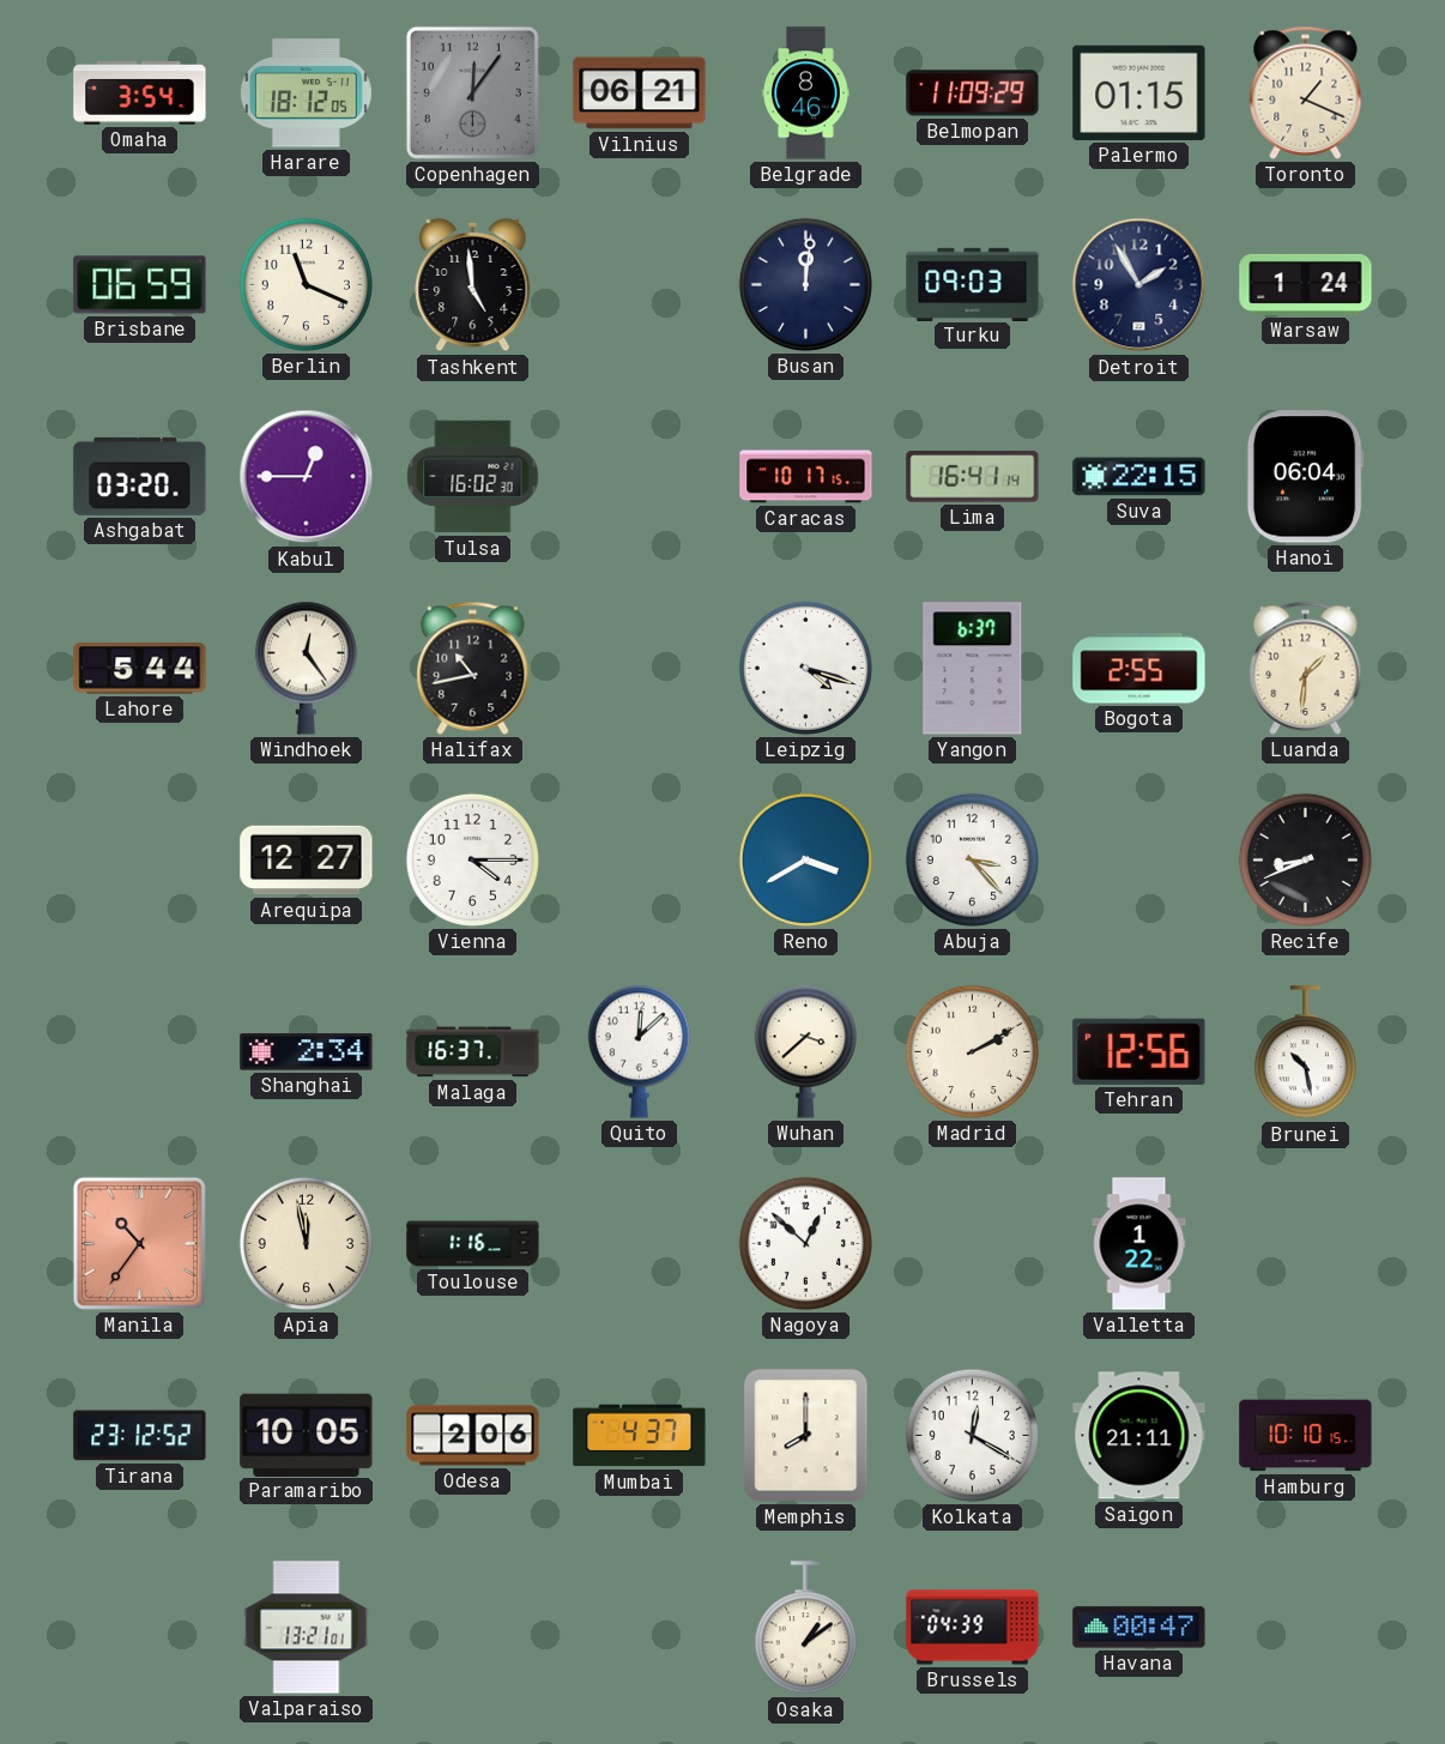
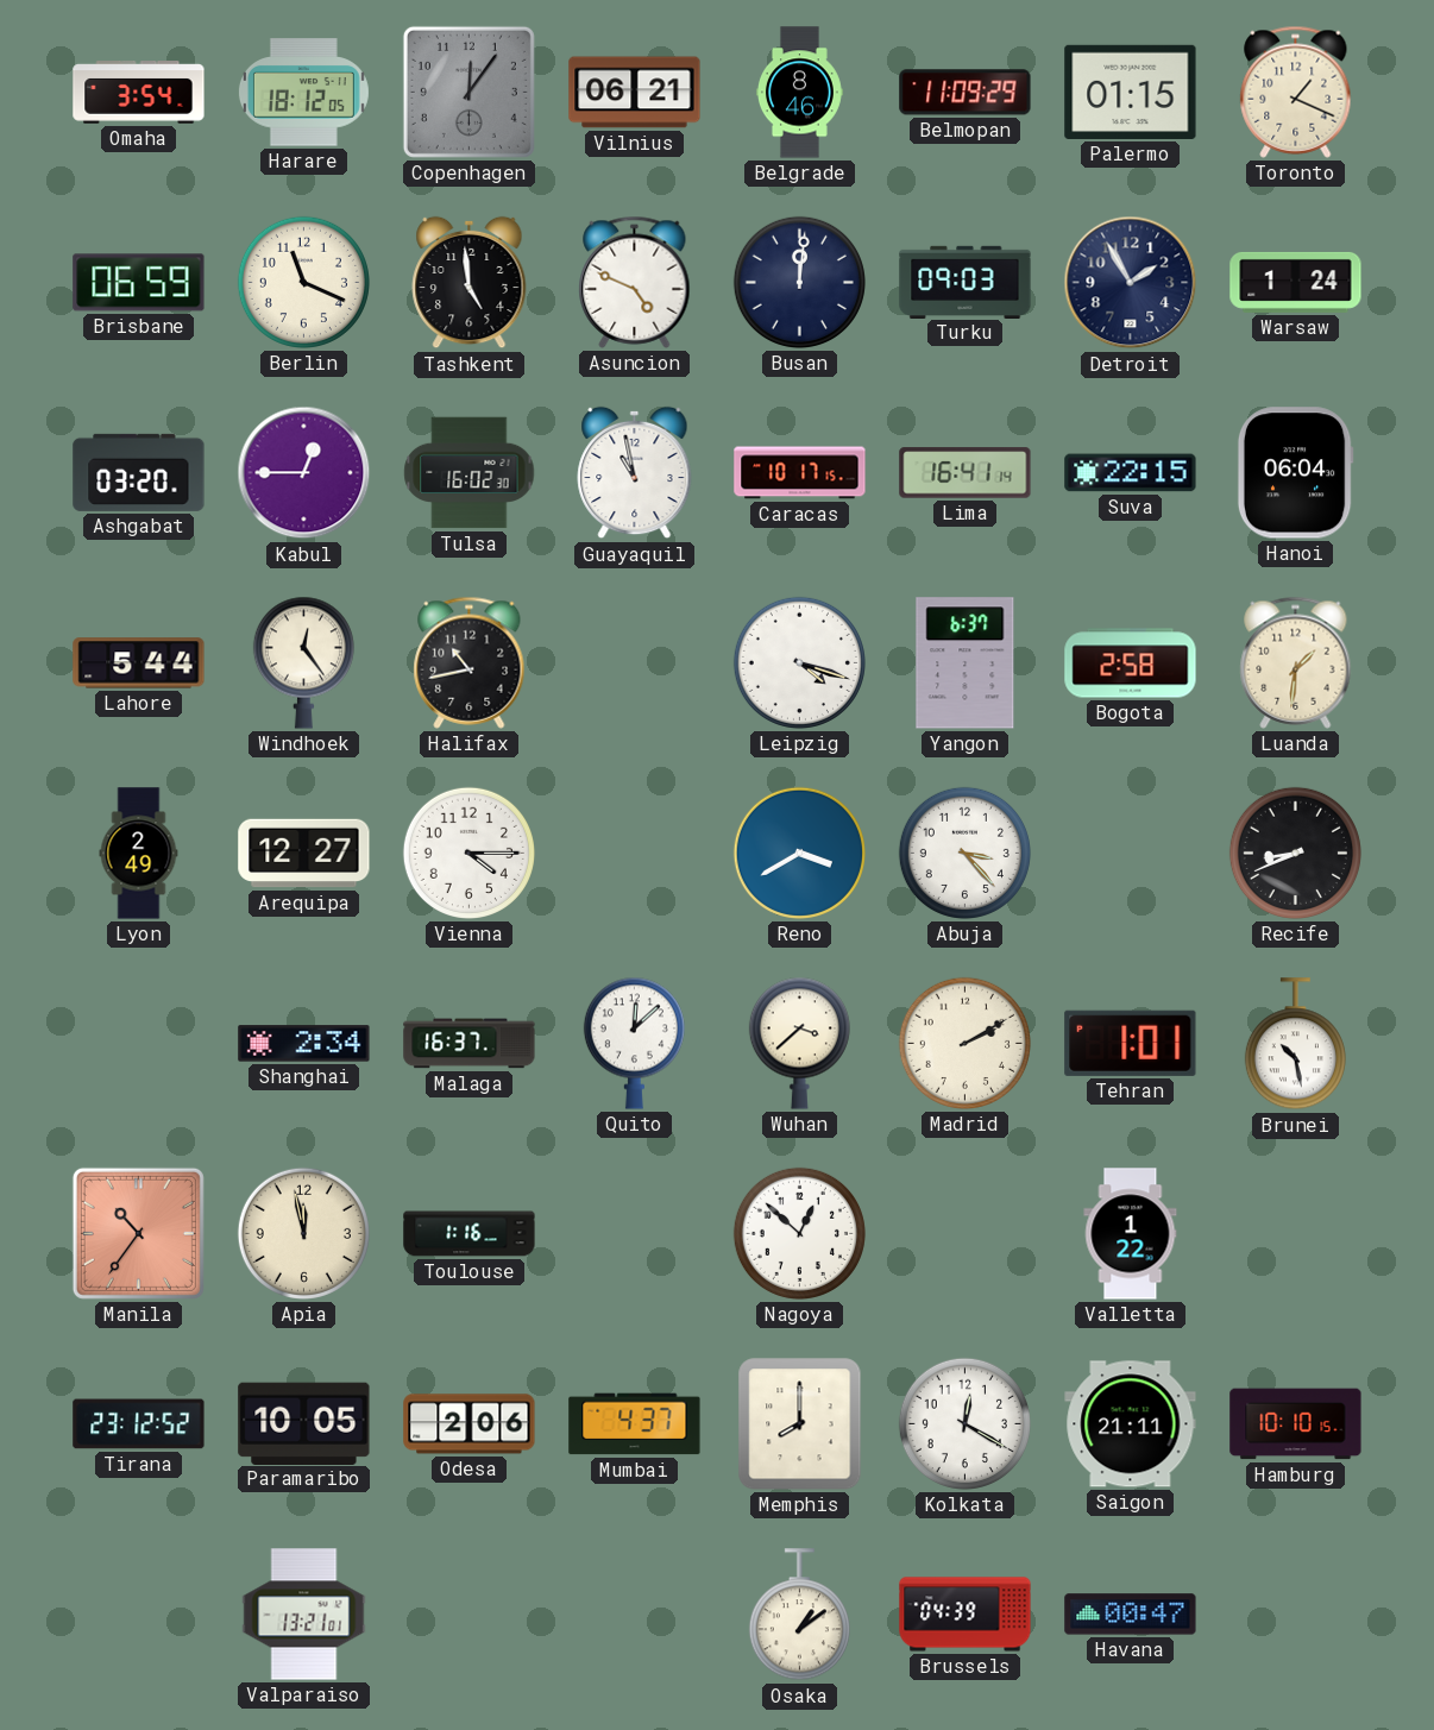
Asuncion: none -> 4:49
Guayaquil: none -> 10:58
Bogota: 2:55 -> 2:58
Lyon: none -> 2:49
Tehran: 12:56 -> 1:01
